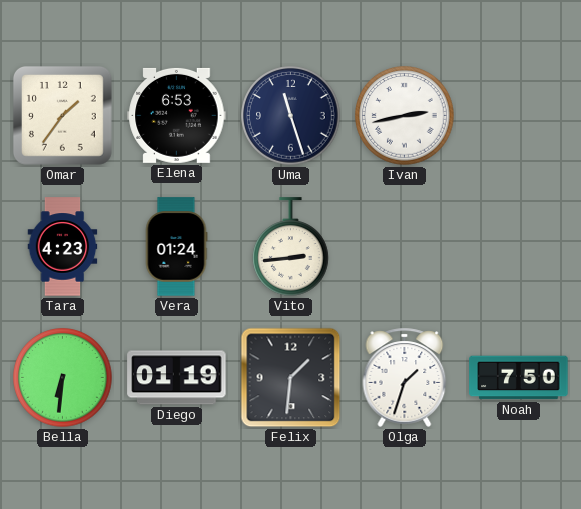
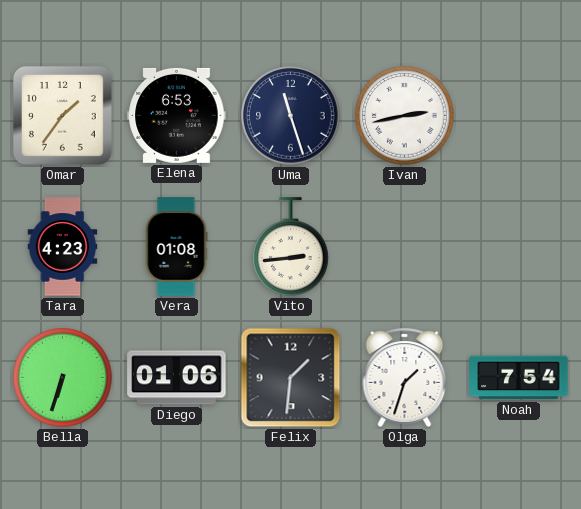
Vera: 01:24 -> 01:08
Bella: 6:31 -> 6:33
Diego: 01:19 -> 01:06
Noah: 7:50 -> 7:54
